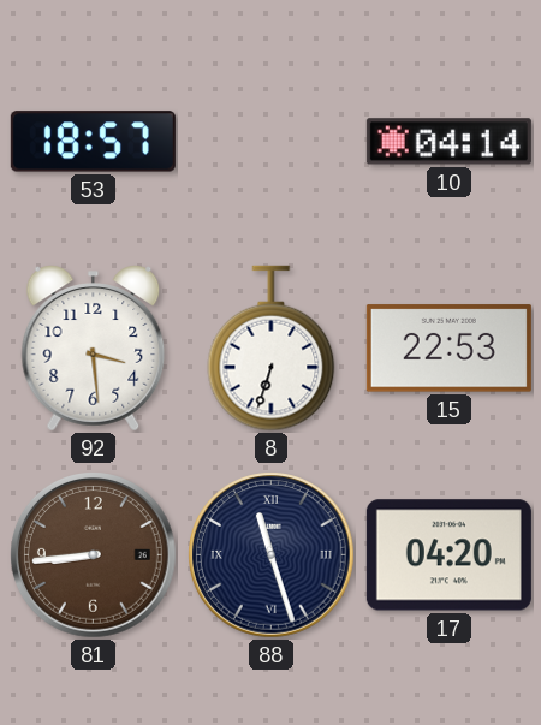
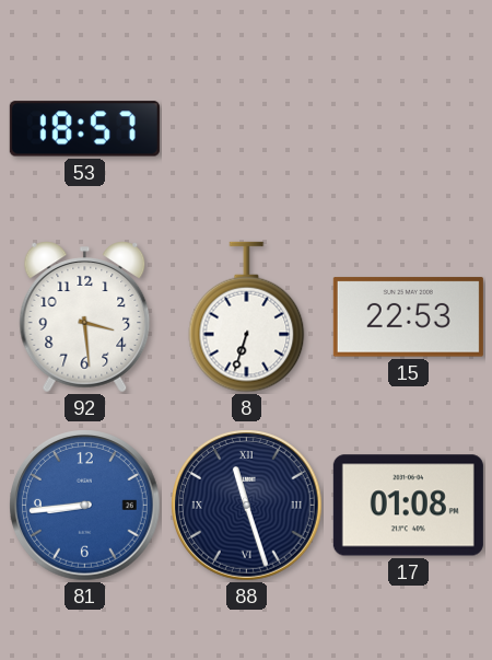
10: 04:14 -> none
81 dial: brown -> blue
17: 04:20 -> 01:08
